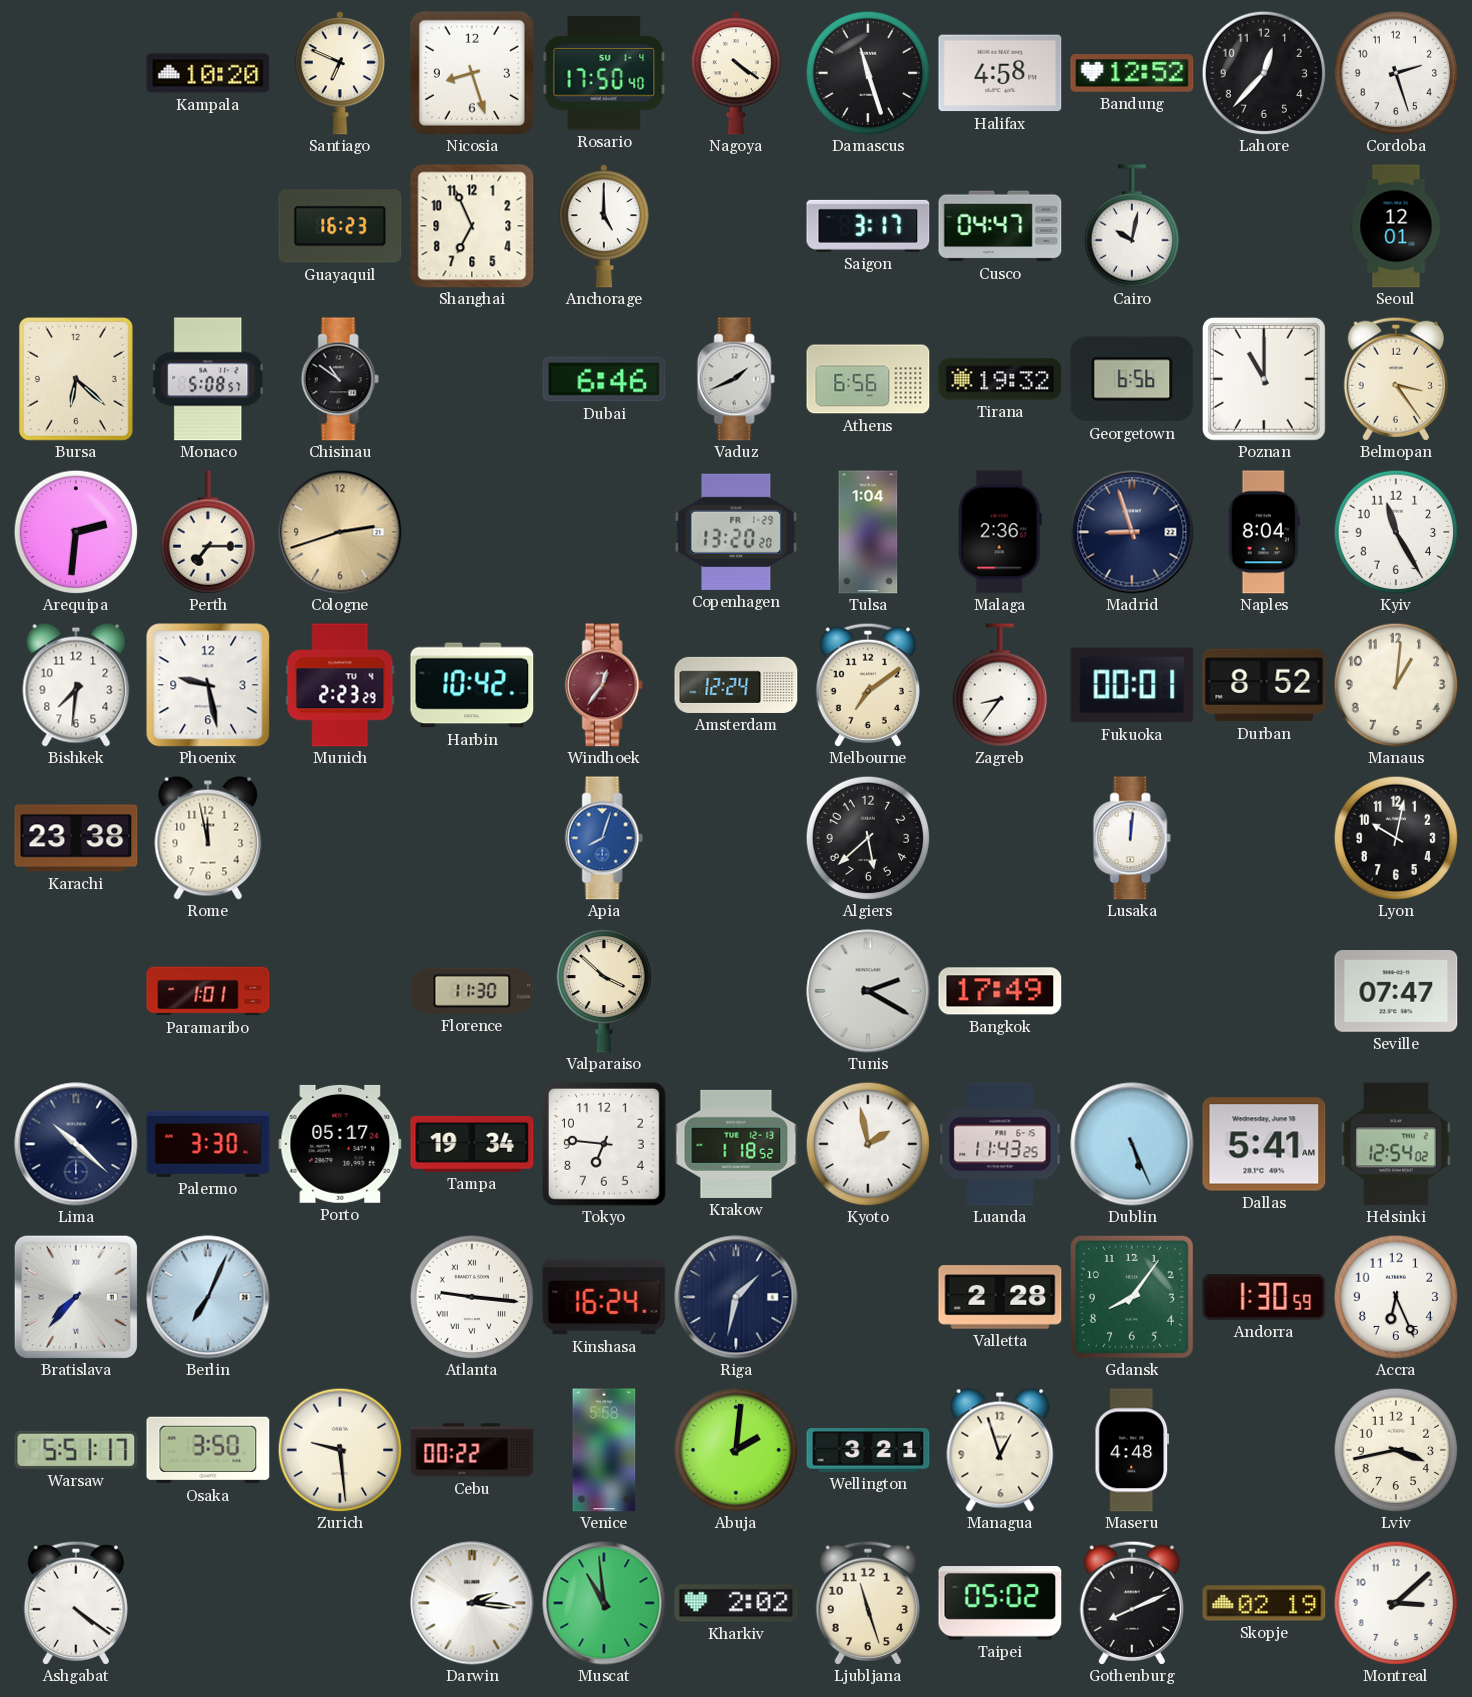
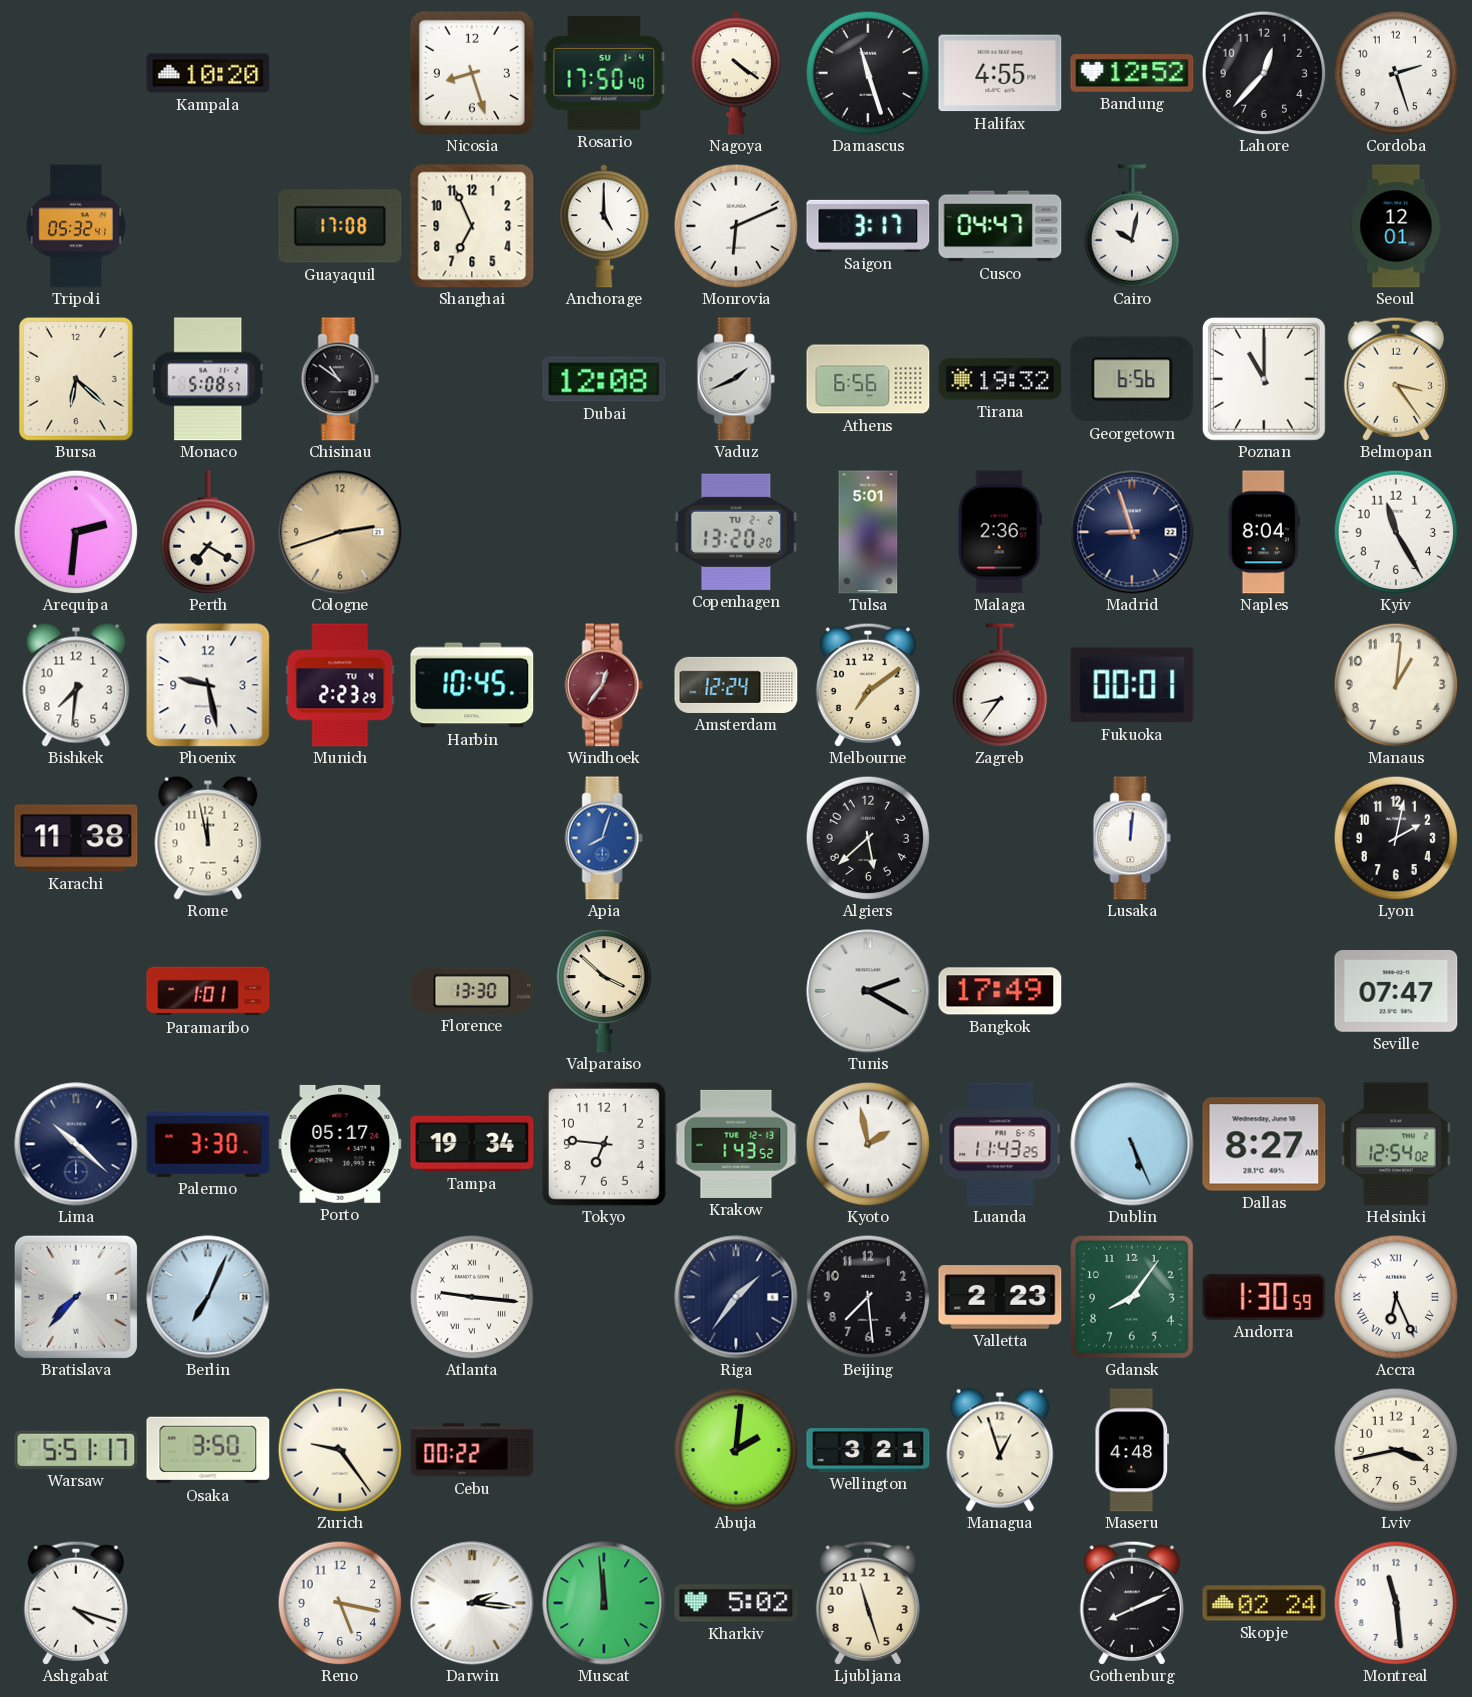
Santiago: 6:49 -> none
Halifax: 4:58 -> 4:55
Tripoli: none -> 05:32
Guayaquil: 16:23 -> 17:08
Monrovia: none -> 6:11
Dubai: 6:46 -> 12:08
Perth: 7:15 -> 7:20
Copenhagen date: FR 1-29 -> TU 2-2
Tulsa: 1:04 -> 5:01
Harbin: 10:42 -> 10:45
Durban: 8:52 -> none
Karachi: 23:38 -> 11:38
Lyon: 10:02 -> 2:02
Florence: 11:30 -> 13:30
Krakow: 1:18 -> 1:43
Dallas: 5:41 -> 8:27
Kinshasa: 16:24 -> none
Riga: 1:32 -> 1:36
Beijing: none -> 7:29
Valletta: 2:28 -> 2:23
Accra numerals: Arabic -> Roman
Zurich: 9:29 -> 9:24
Venice: 5:58 -> none
Ashgabat: 4:21 -> 4:18
Reno: none -> 5:17
Muscat: 10:59 -> 11:59
Kharkiv: 2:02 -> 5:02
Taipei: 05:02 -> none
Skopje: 02:19 -> 02:24
Montreal: 3:08 -> 11:29
